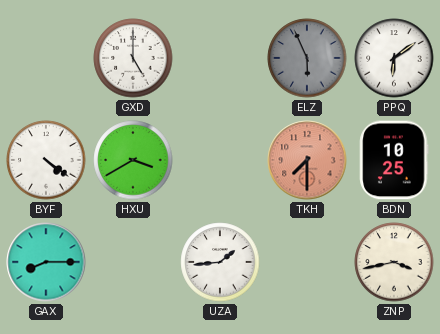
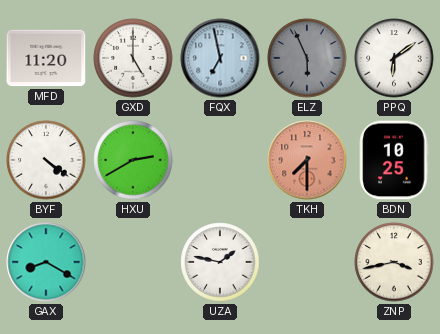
MFD: none -> 11:20
FQX: none -> 6:58
HXU: 3:40 -> 2:40
GAX: 8:15 -> 8:20
UZA: 1:44 -> 1:47
